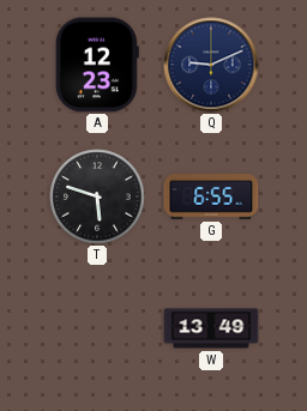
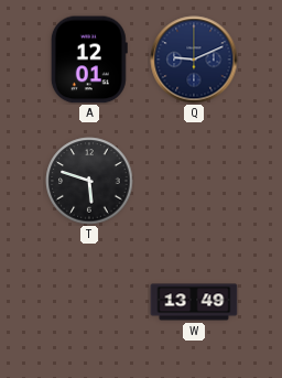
A: 12:23 -> 12:01
G: 6:55 -> none
